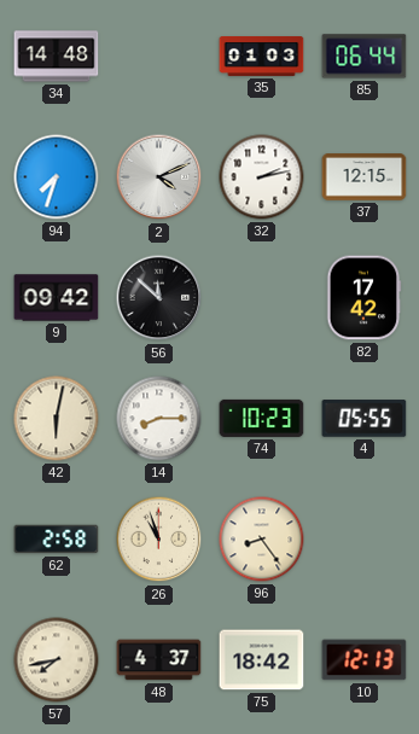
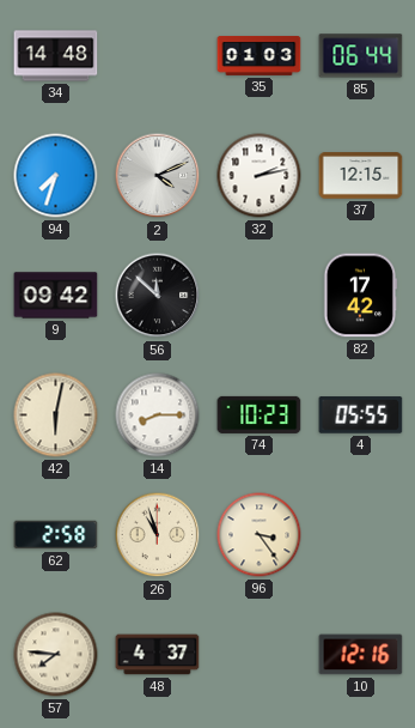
96: 8:24 -> 3:24
57: 7:43 -> 7:46
75: 18:42 -> none
10: 12:13 -> 12:16
